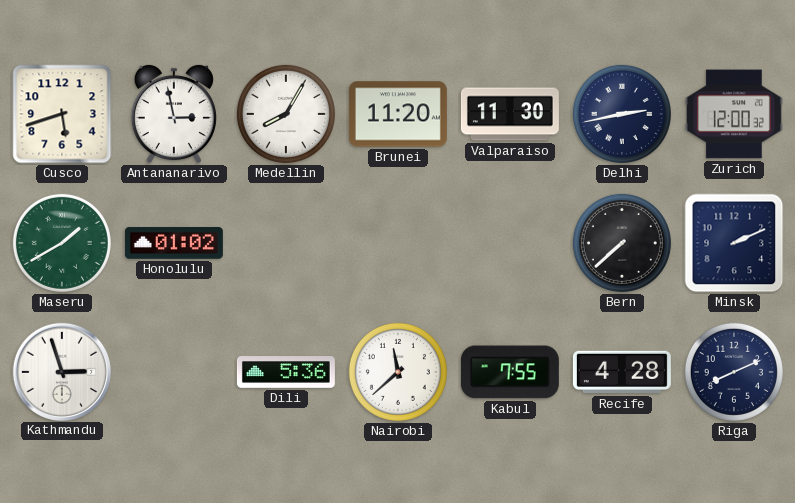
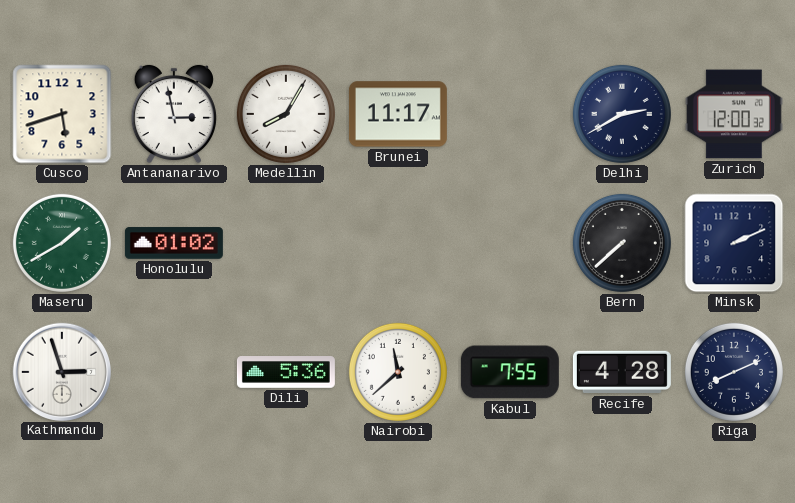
Brunei: 11:20 -> 11:17
Valparaiso: 11:30 -> none
Delhi: 2:43 -> 2:40
